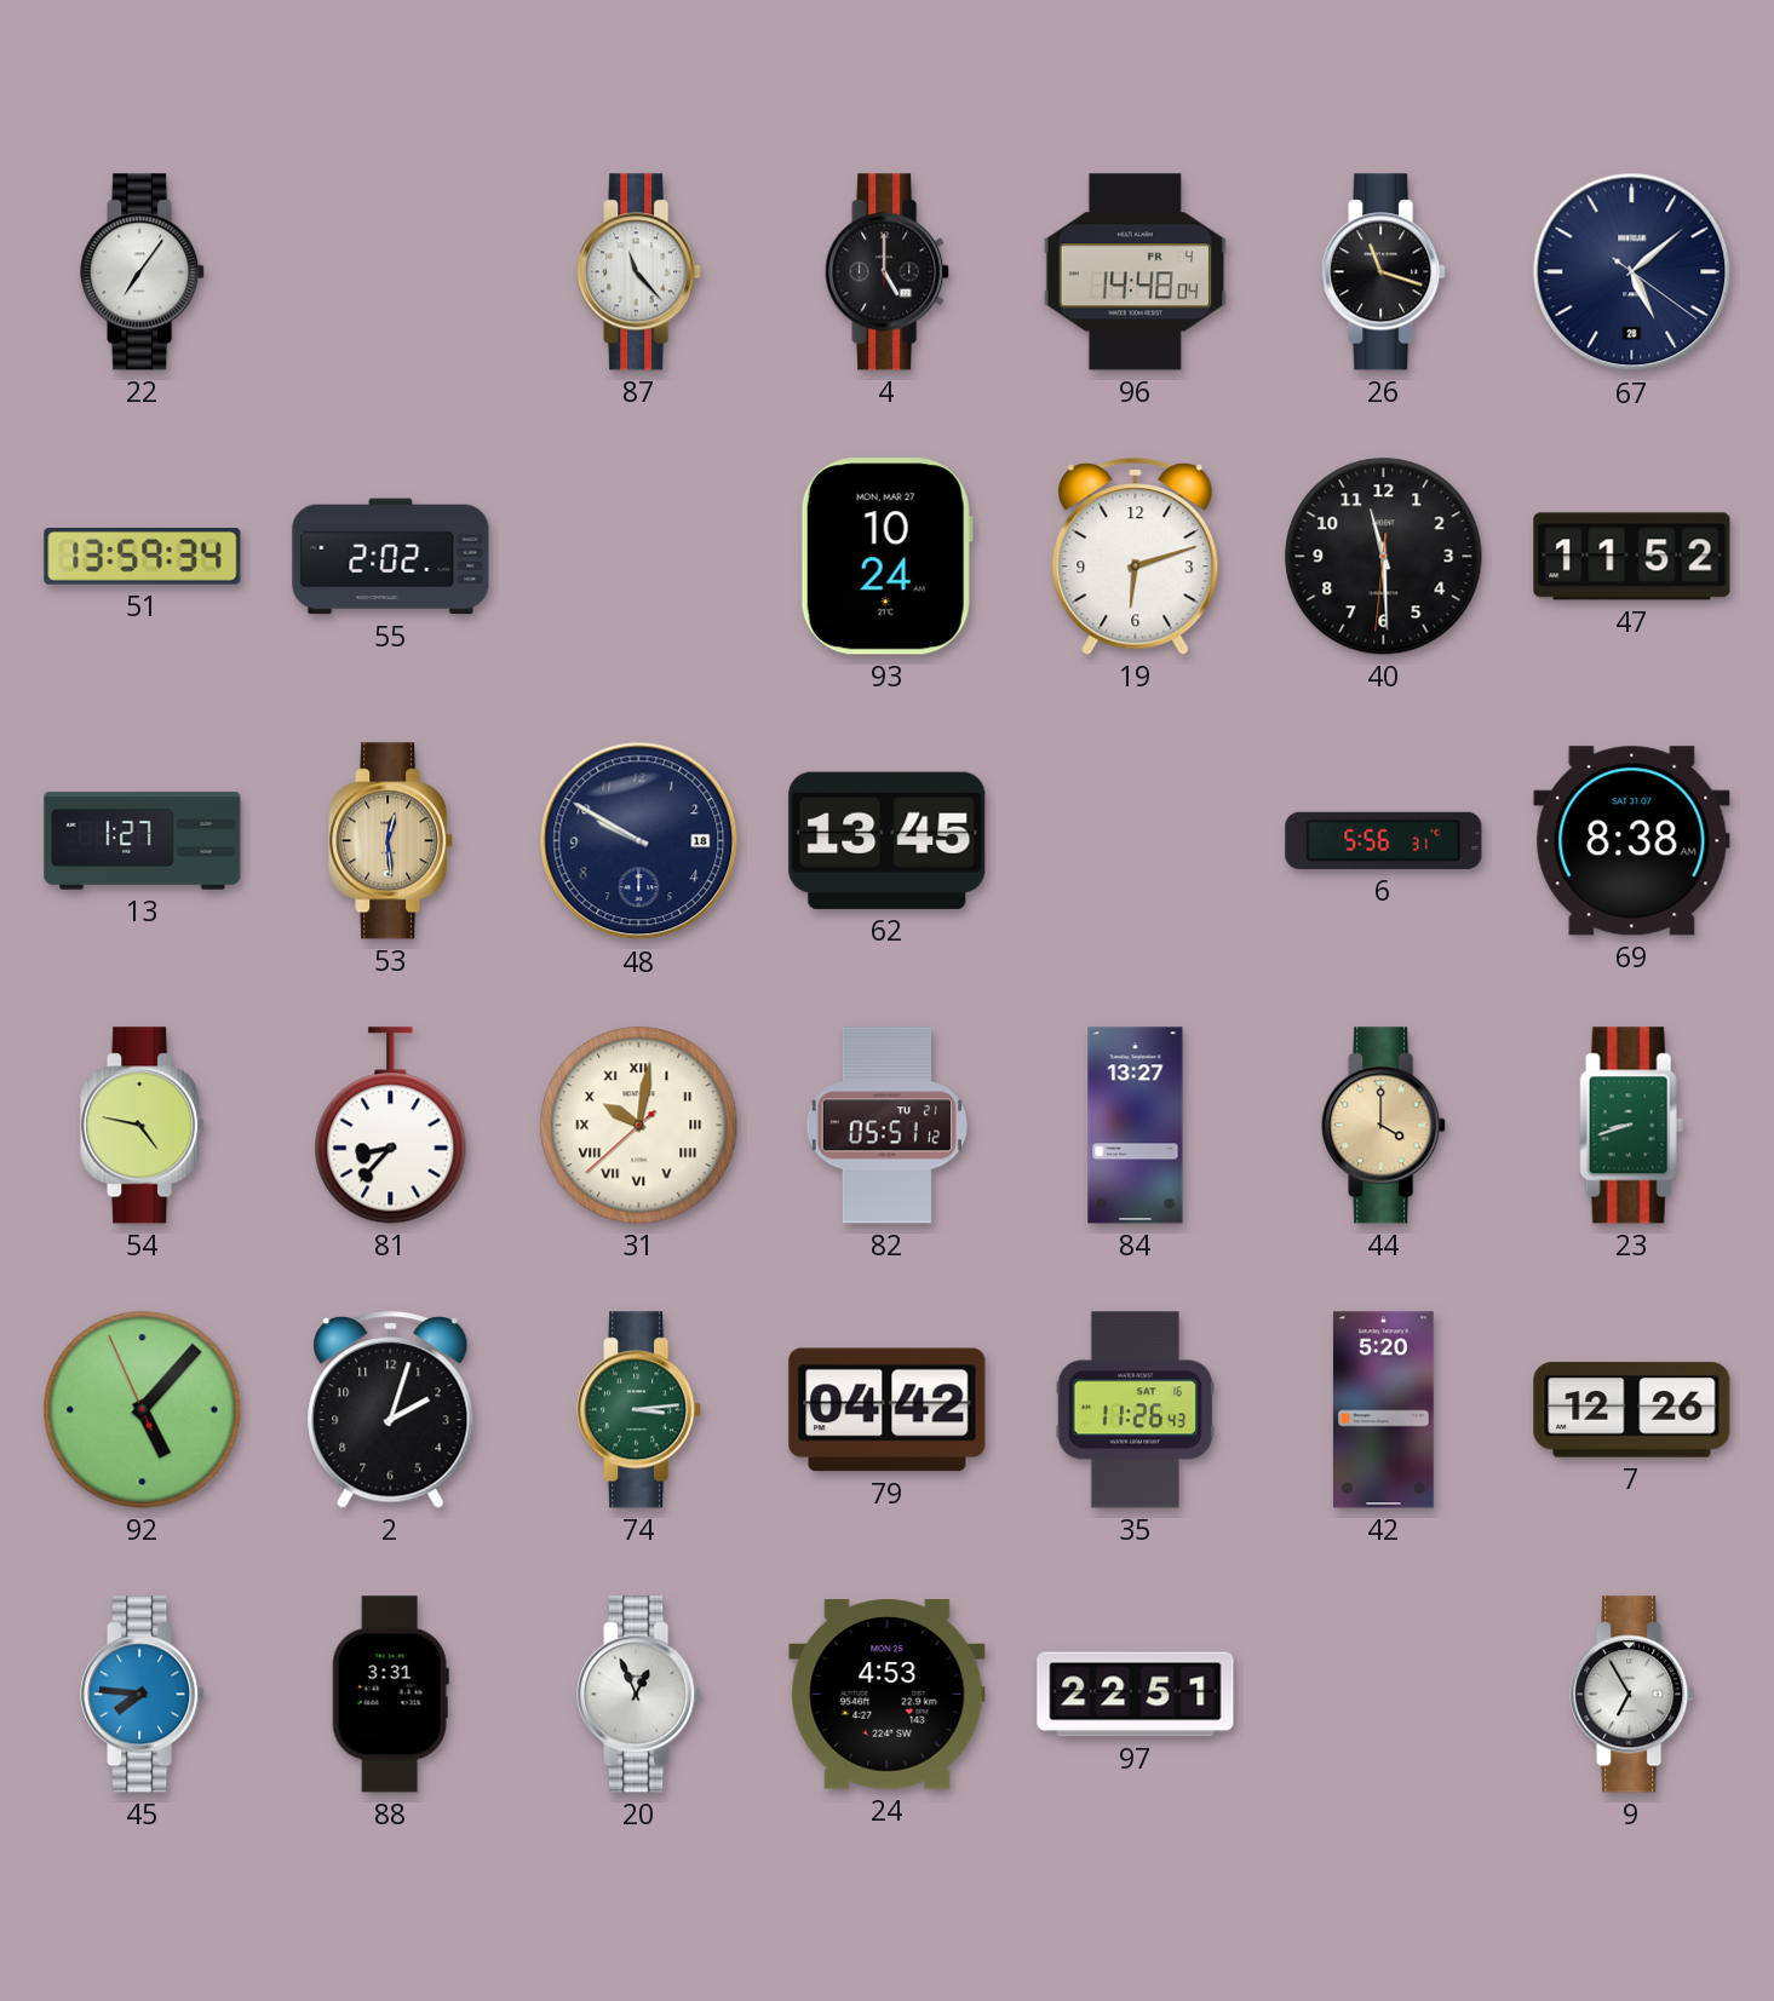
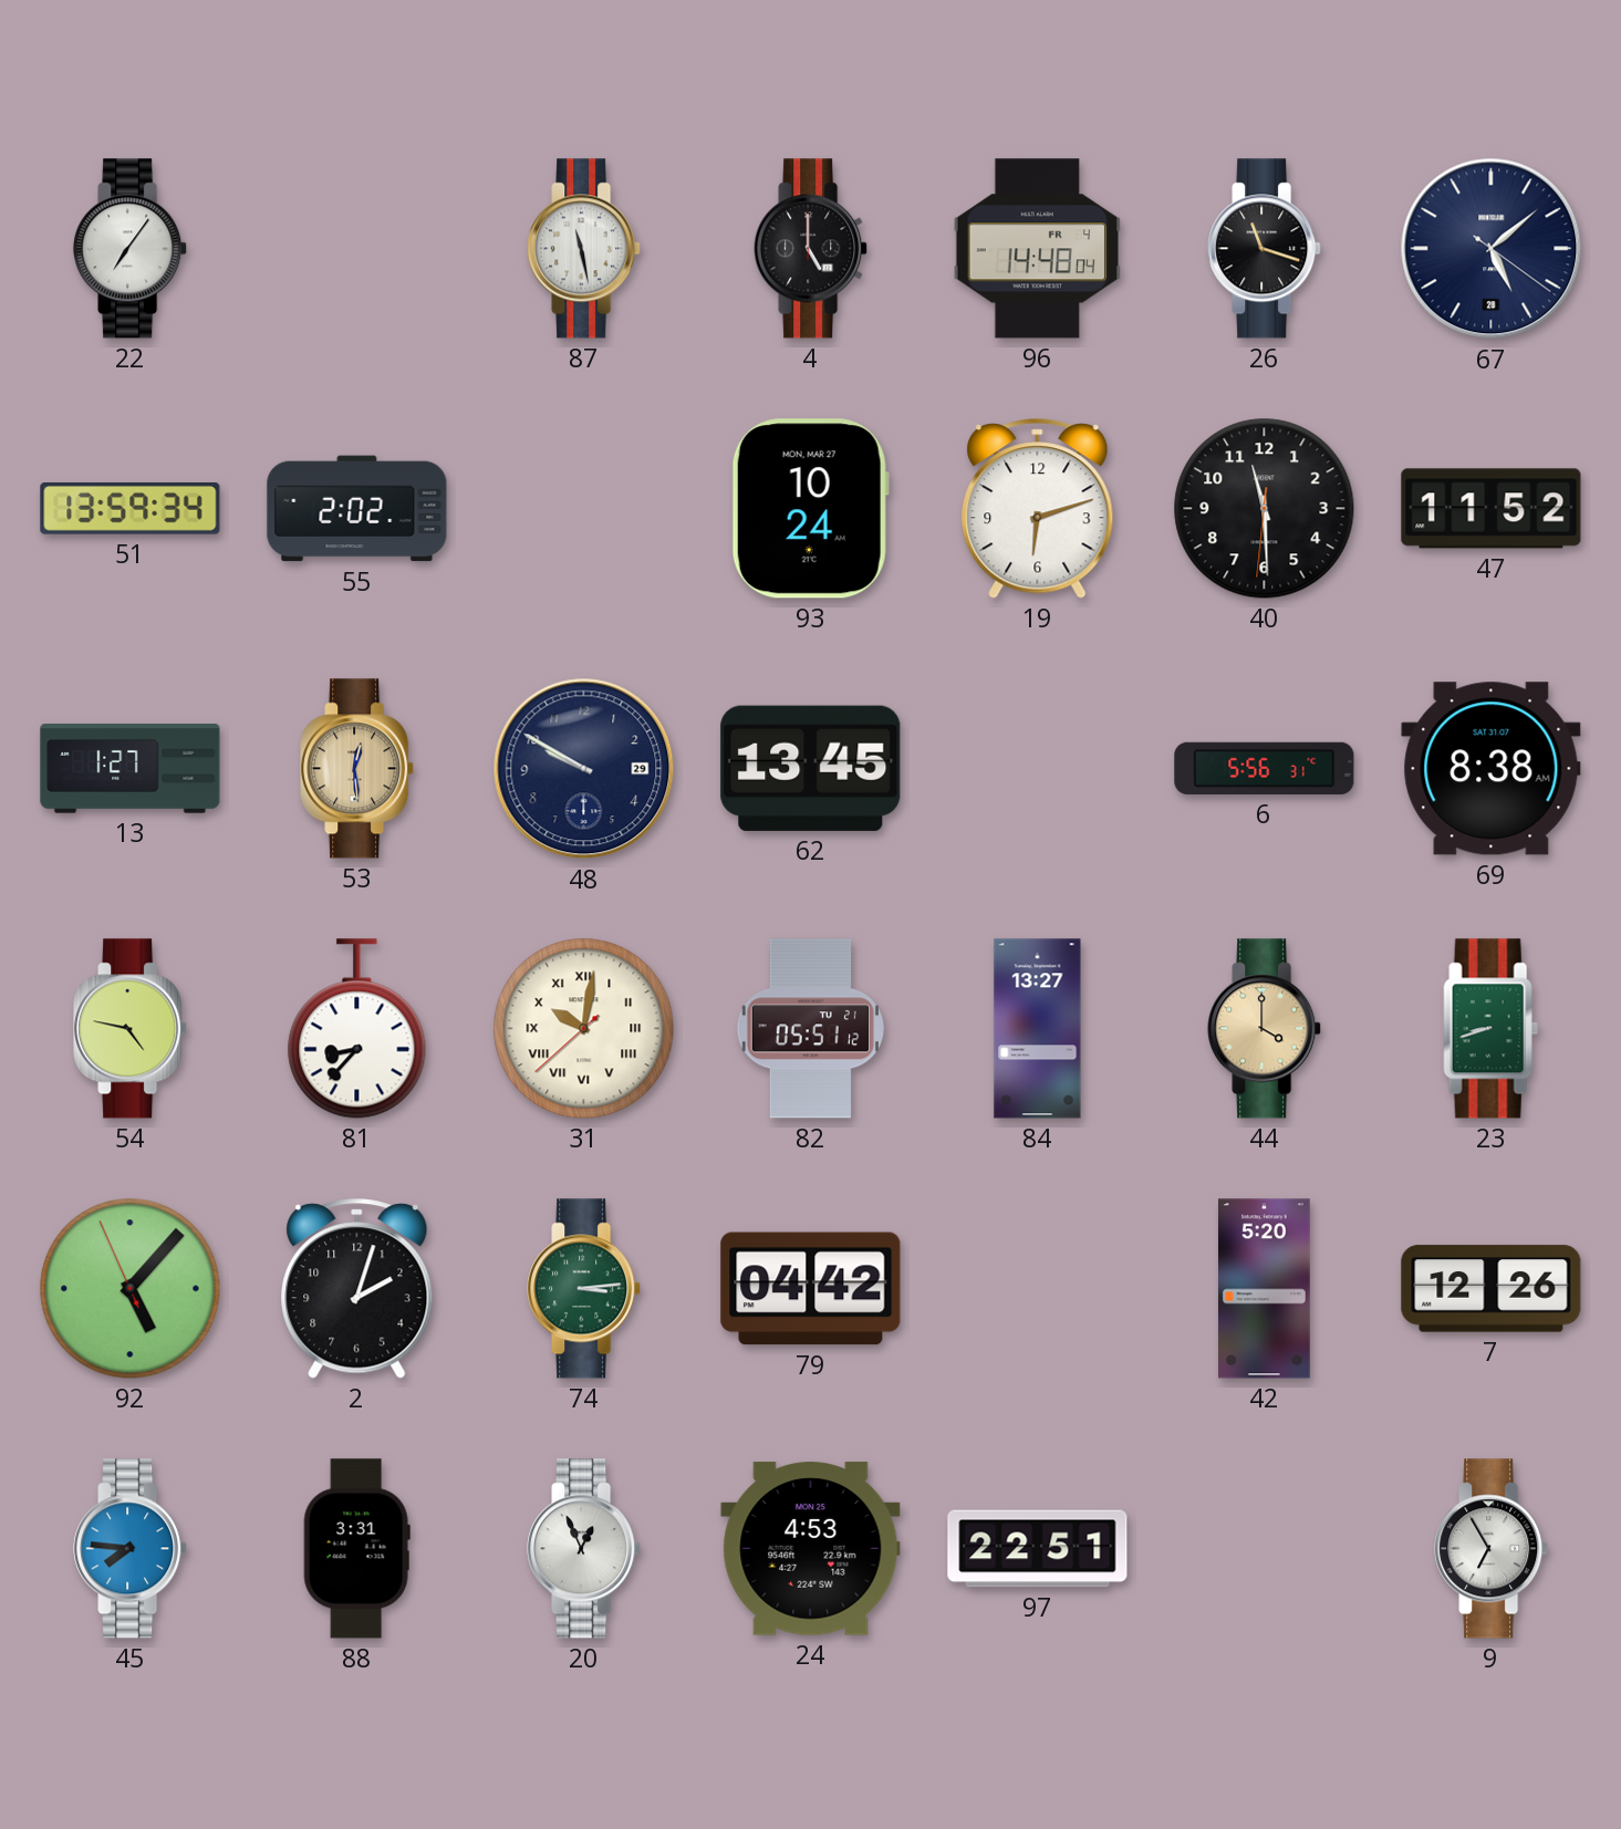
87: 11:23 -> 11:28
48 date: 18 -> 29
35: 11:26 -> none
